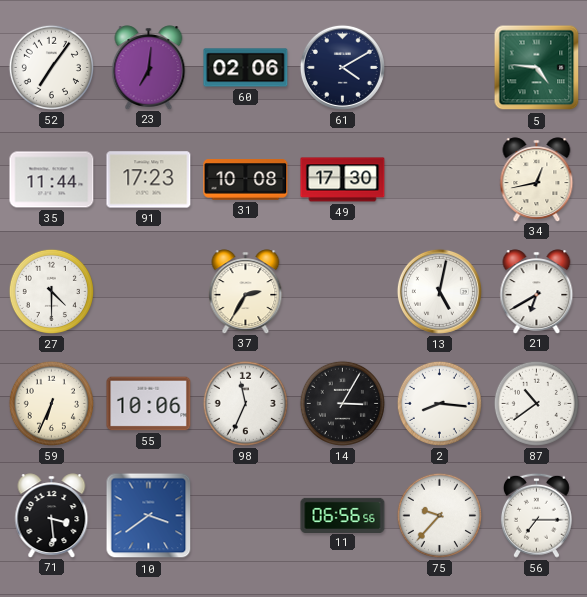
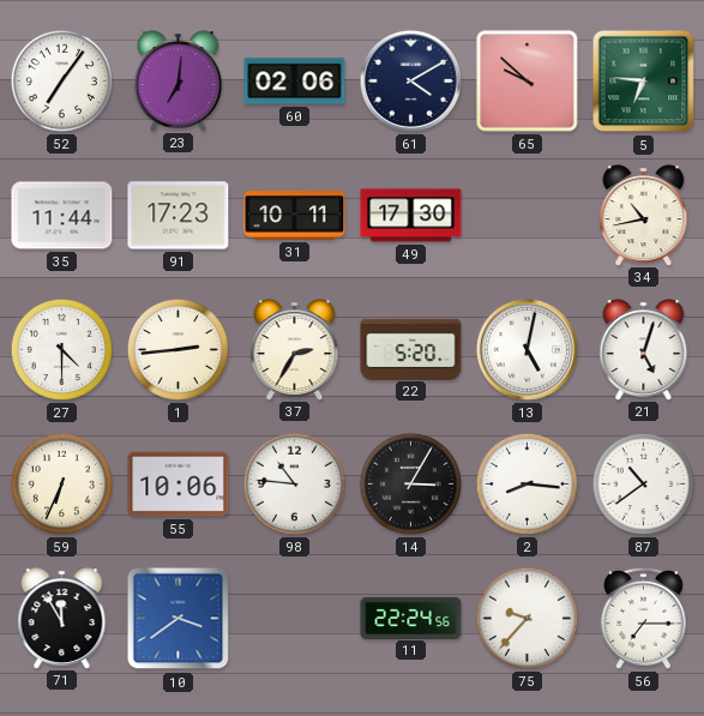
65: none -> 9:52
5: 4:46 -> 6:46
31: 10:08 -> 10:11
34: 12:43 -> 10:43
1: none -> 2:44
22: none -> 5:20
21: 6:40 -> 5:03
98: 11:34 -> 10:46
71: 3:29 -> 11:55
11: 06:56 -> 22:24
